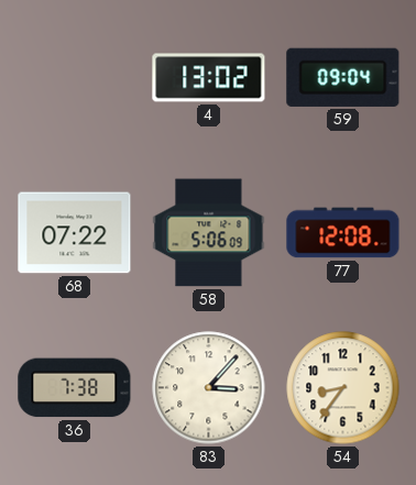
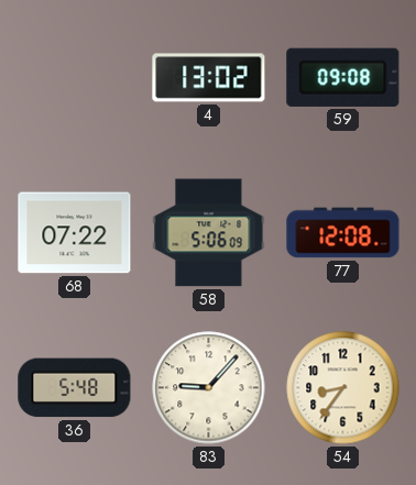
59: 09:04 -> 09:08
36: 7:38 -> 5:48
83: 3:07 -> 9:07
